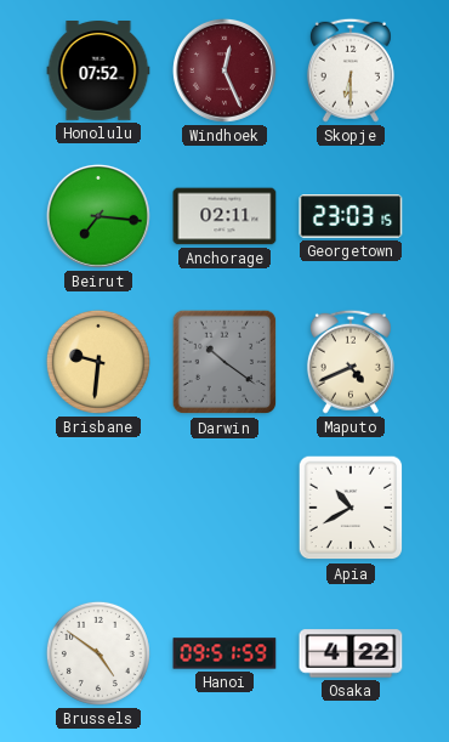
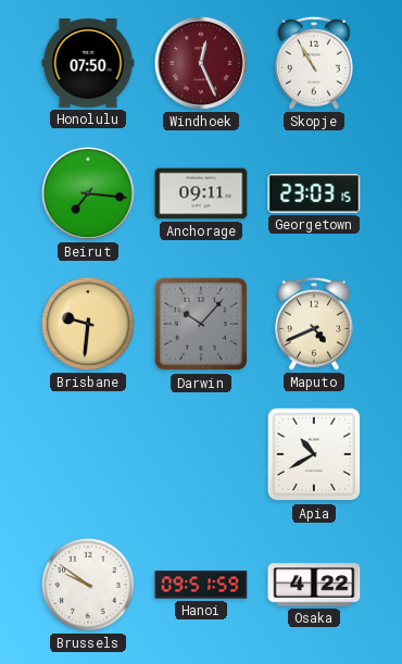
Honolulu: 07:52 -> 07:50
Skopje: 6:30 -> 10:55
Anchorage: 02:11 -> 09:11
Darwin: 10:21 -> 10:07
Brussels: 4:51 -> 9:51
